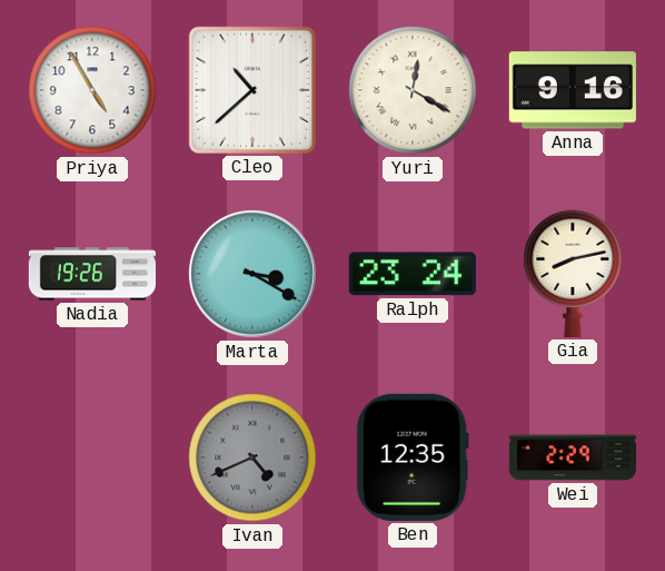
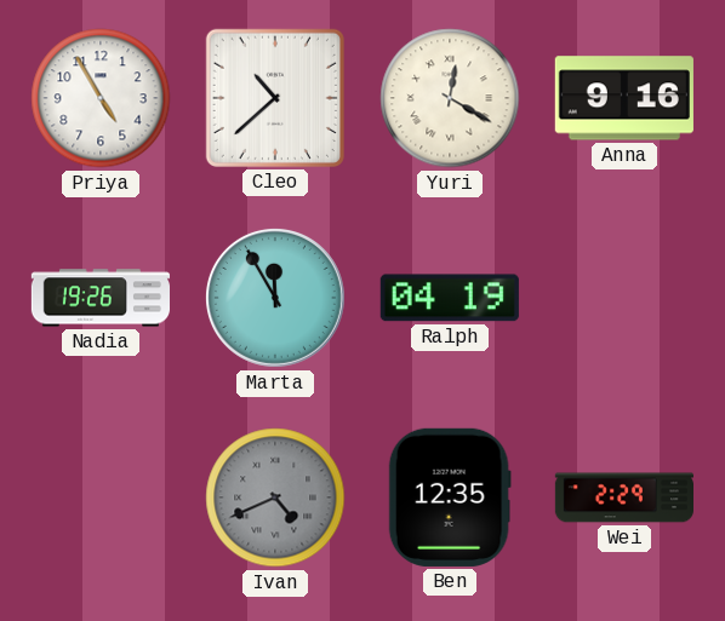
Marta: 3:20 -> 11:55
Ralph: 23:24 -> 04:19
Gia: 8:13 -> none
